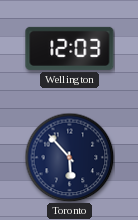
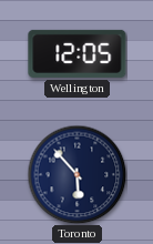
Wellington: 12:03 -> 12:05
